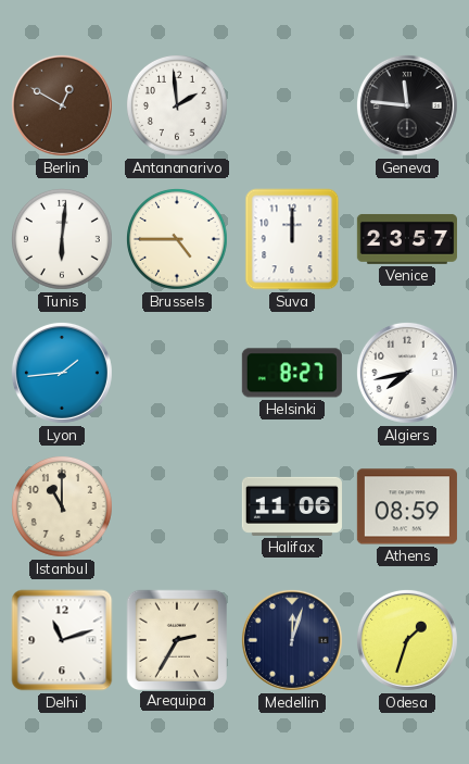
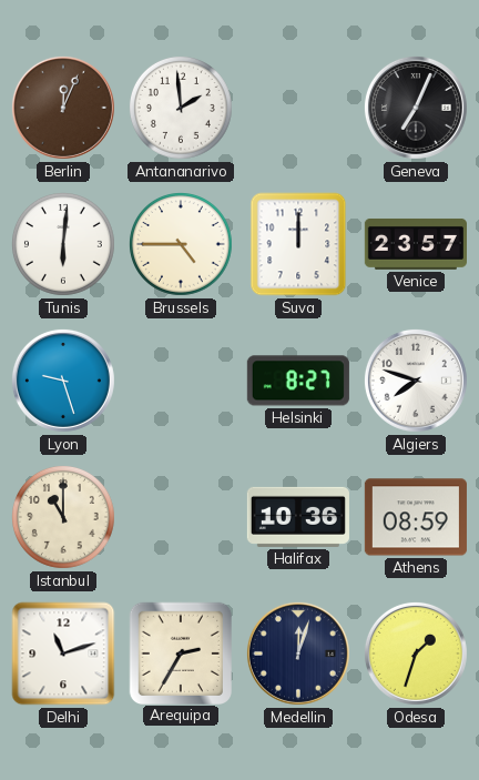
Berlin: 12:50 -> 12:04
Geneva: 11:46 -> 7:04
Lyon: 1:44 -> 9:27
Algiers: 7:43 -> 7:48
Halifax: 11:06 -> 10:36
